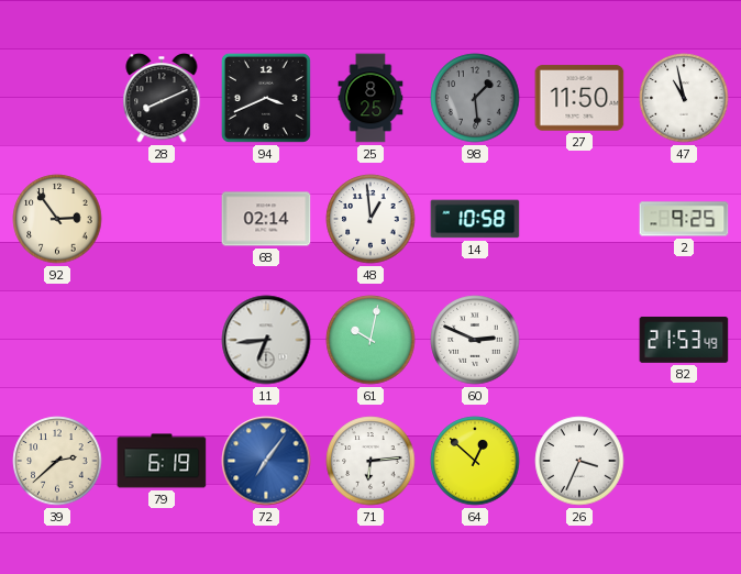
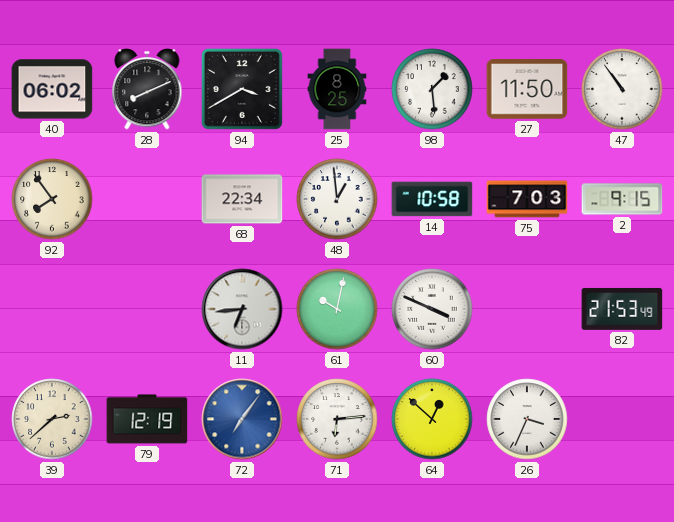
40: none -> 06:02
94: 3:41 -> 3:40
98 dial: grey -> white
47: 10:58 -> 10:54
92: 2:54 -> 7:54
68: 02:14 -> 22:34
75: none -> 7:03
2: 9:25 -> 9:15
60: 2:49 -> 3:49
79: 6:19 -> 12:19
